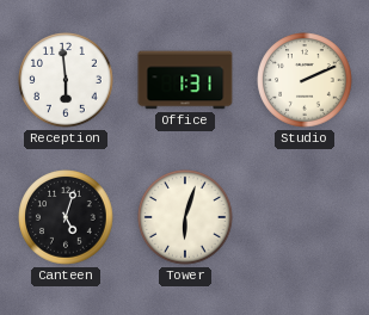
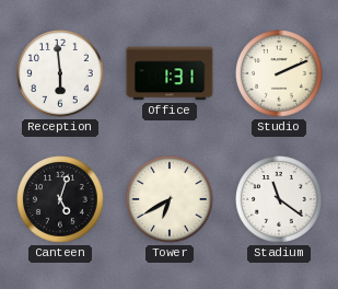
Tower: 6:03 -> 6:40
Stadium: none -> 11:21
